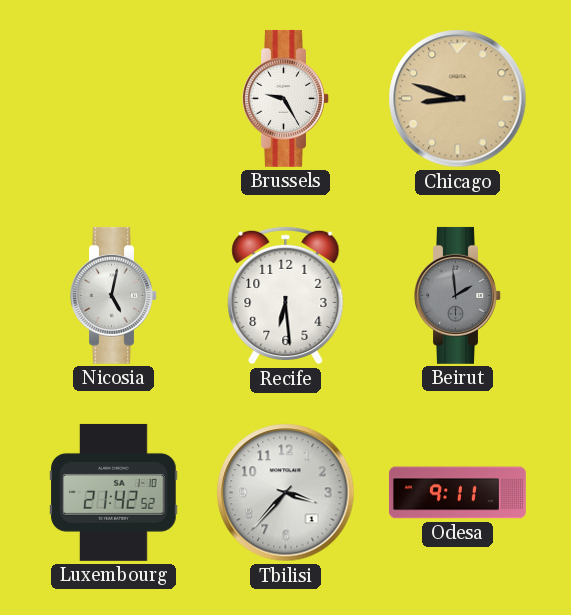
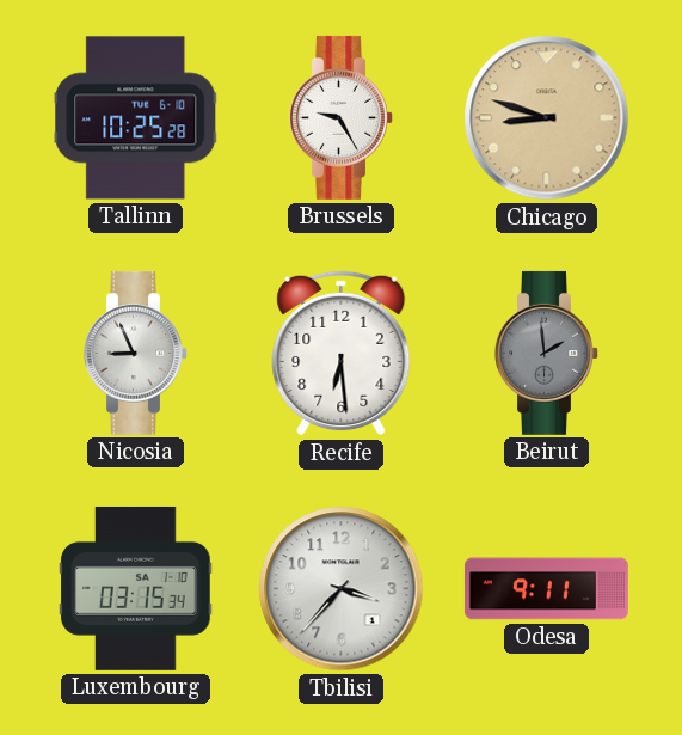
Tallinn: none -> 10:25
Nicosia: 5:02 -> 8:56
Luxembourg: 21:42 -> 03:15
